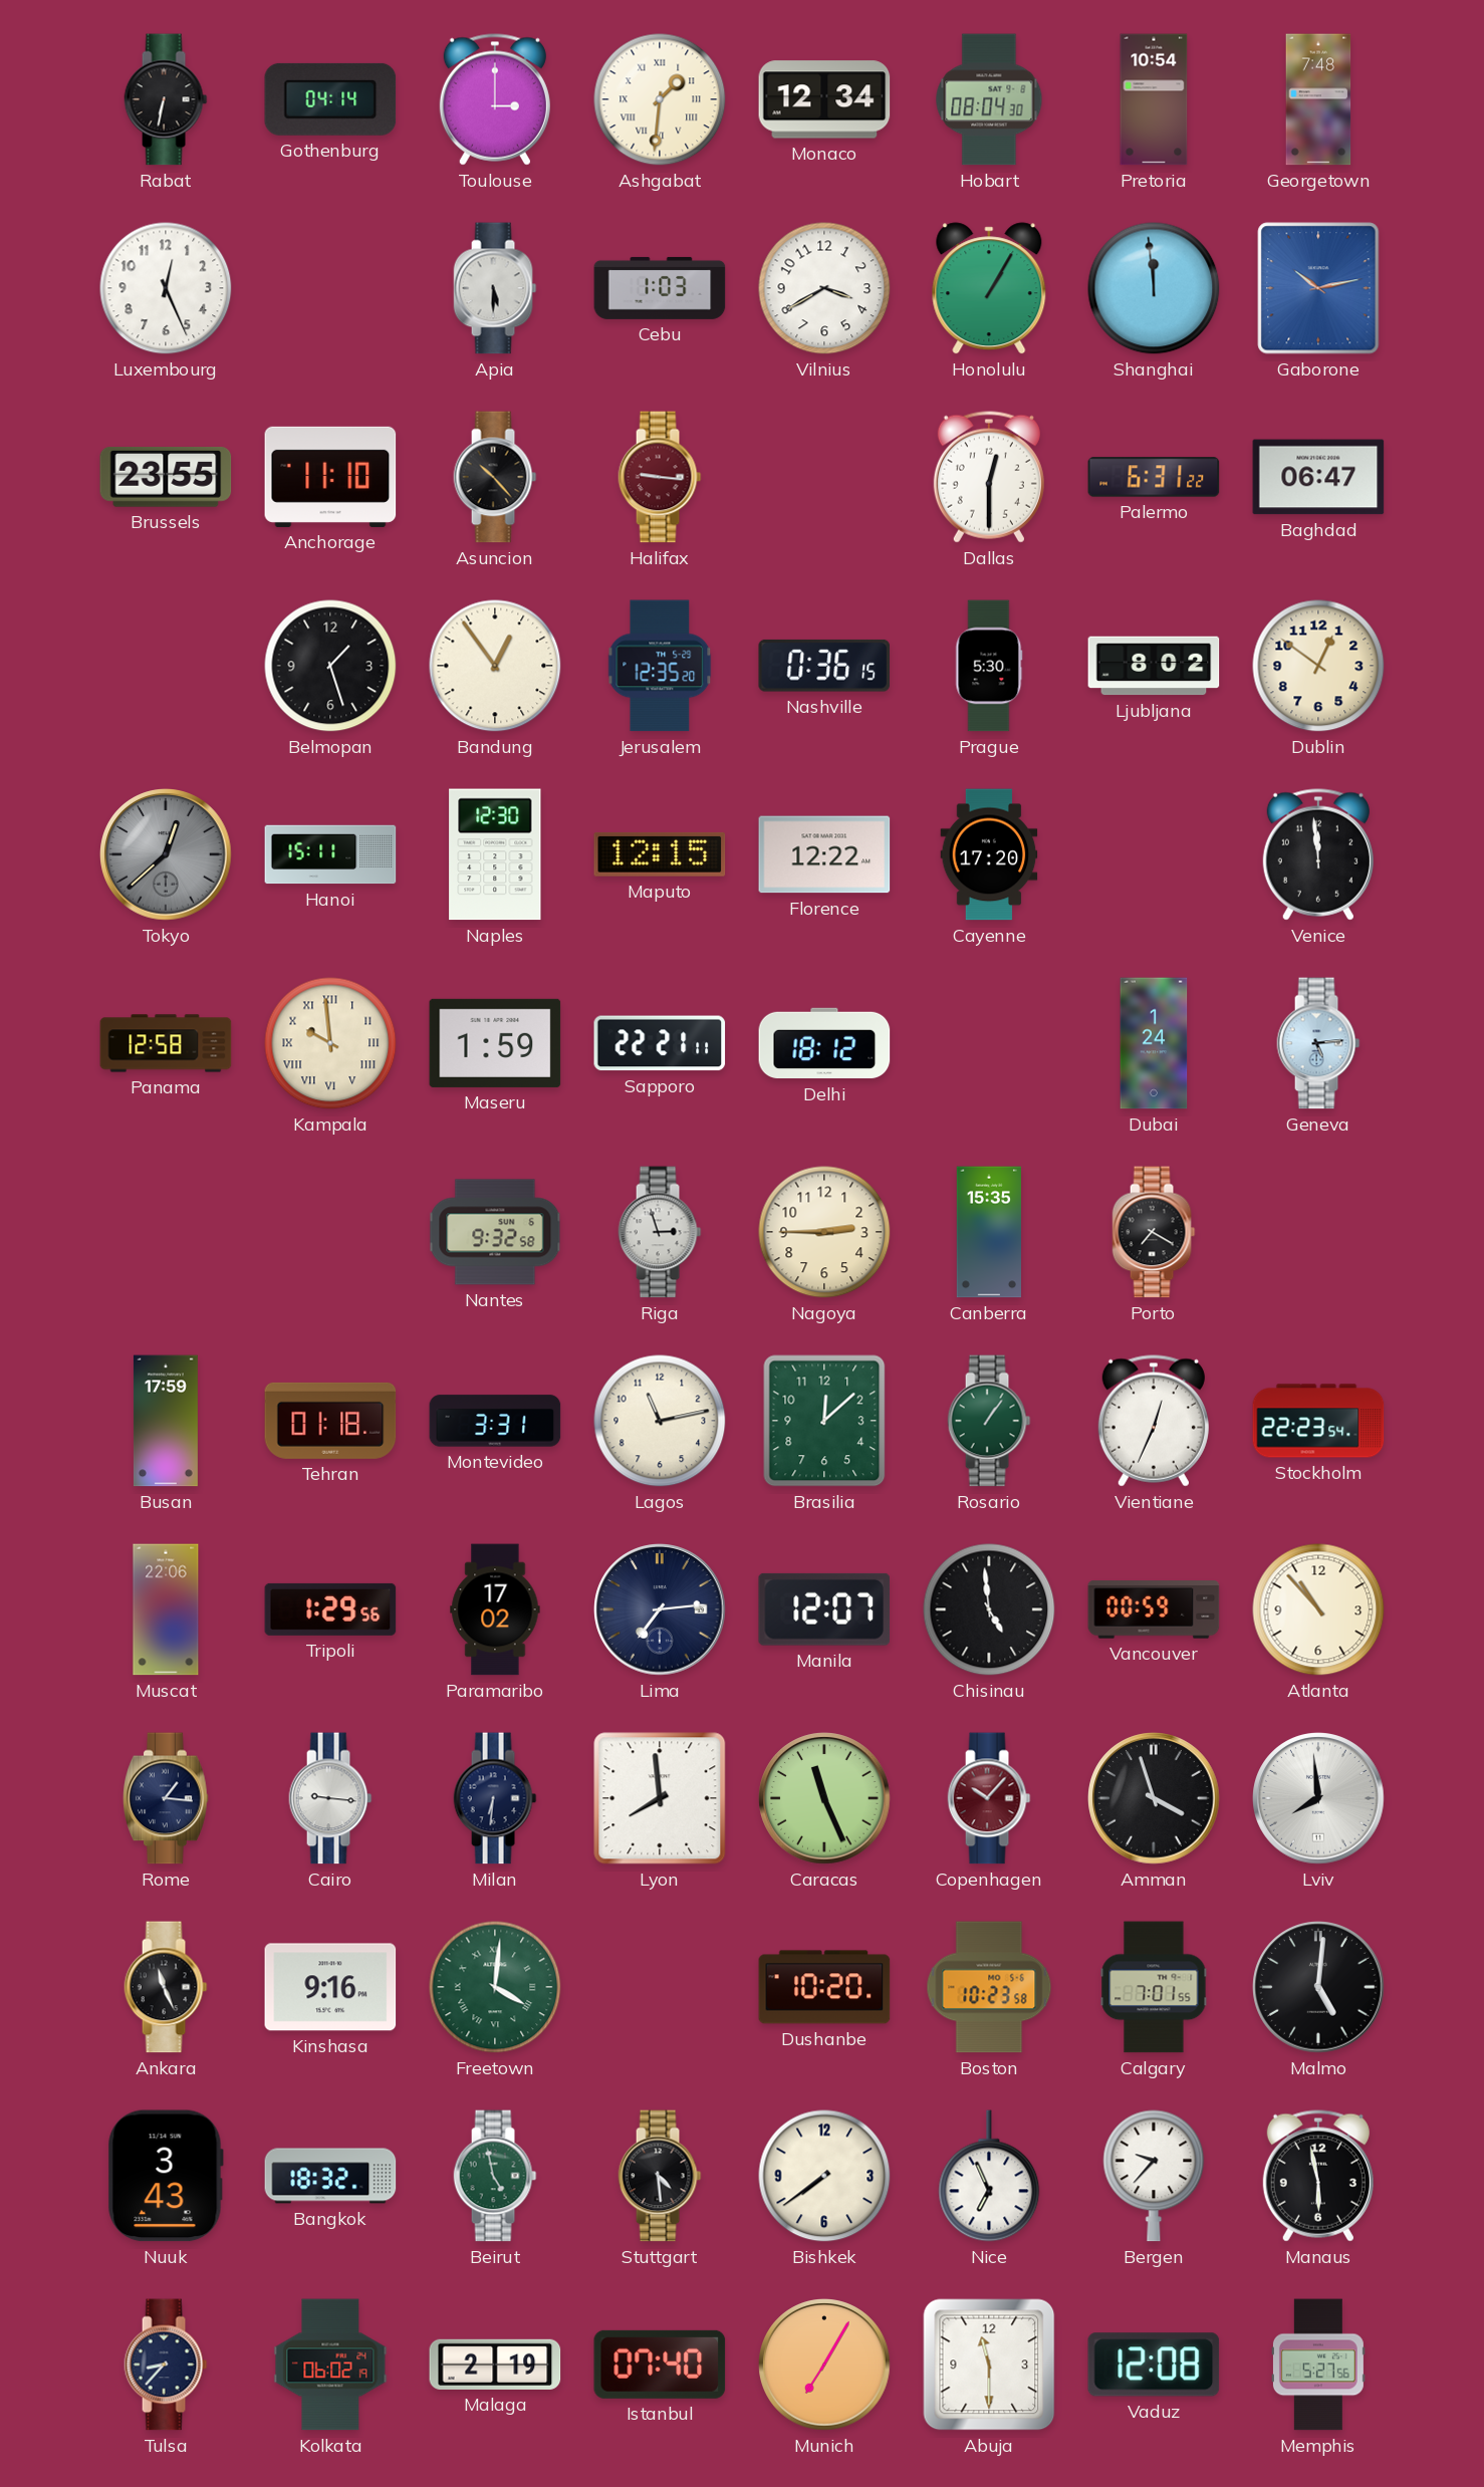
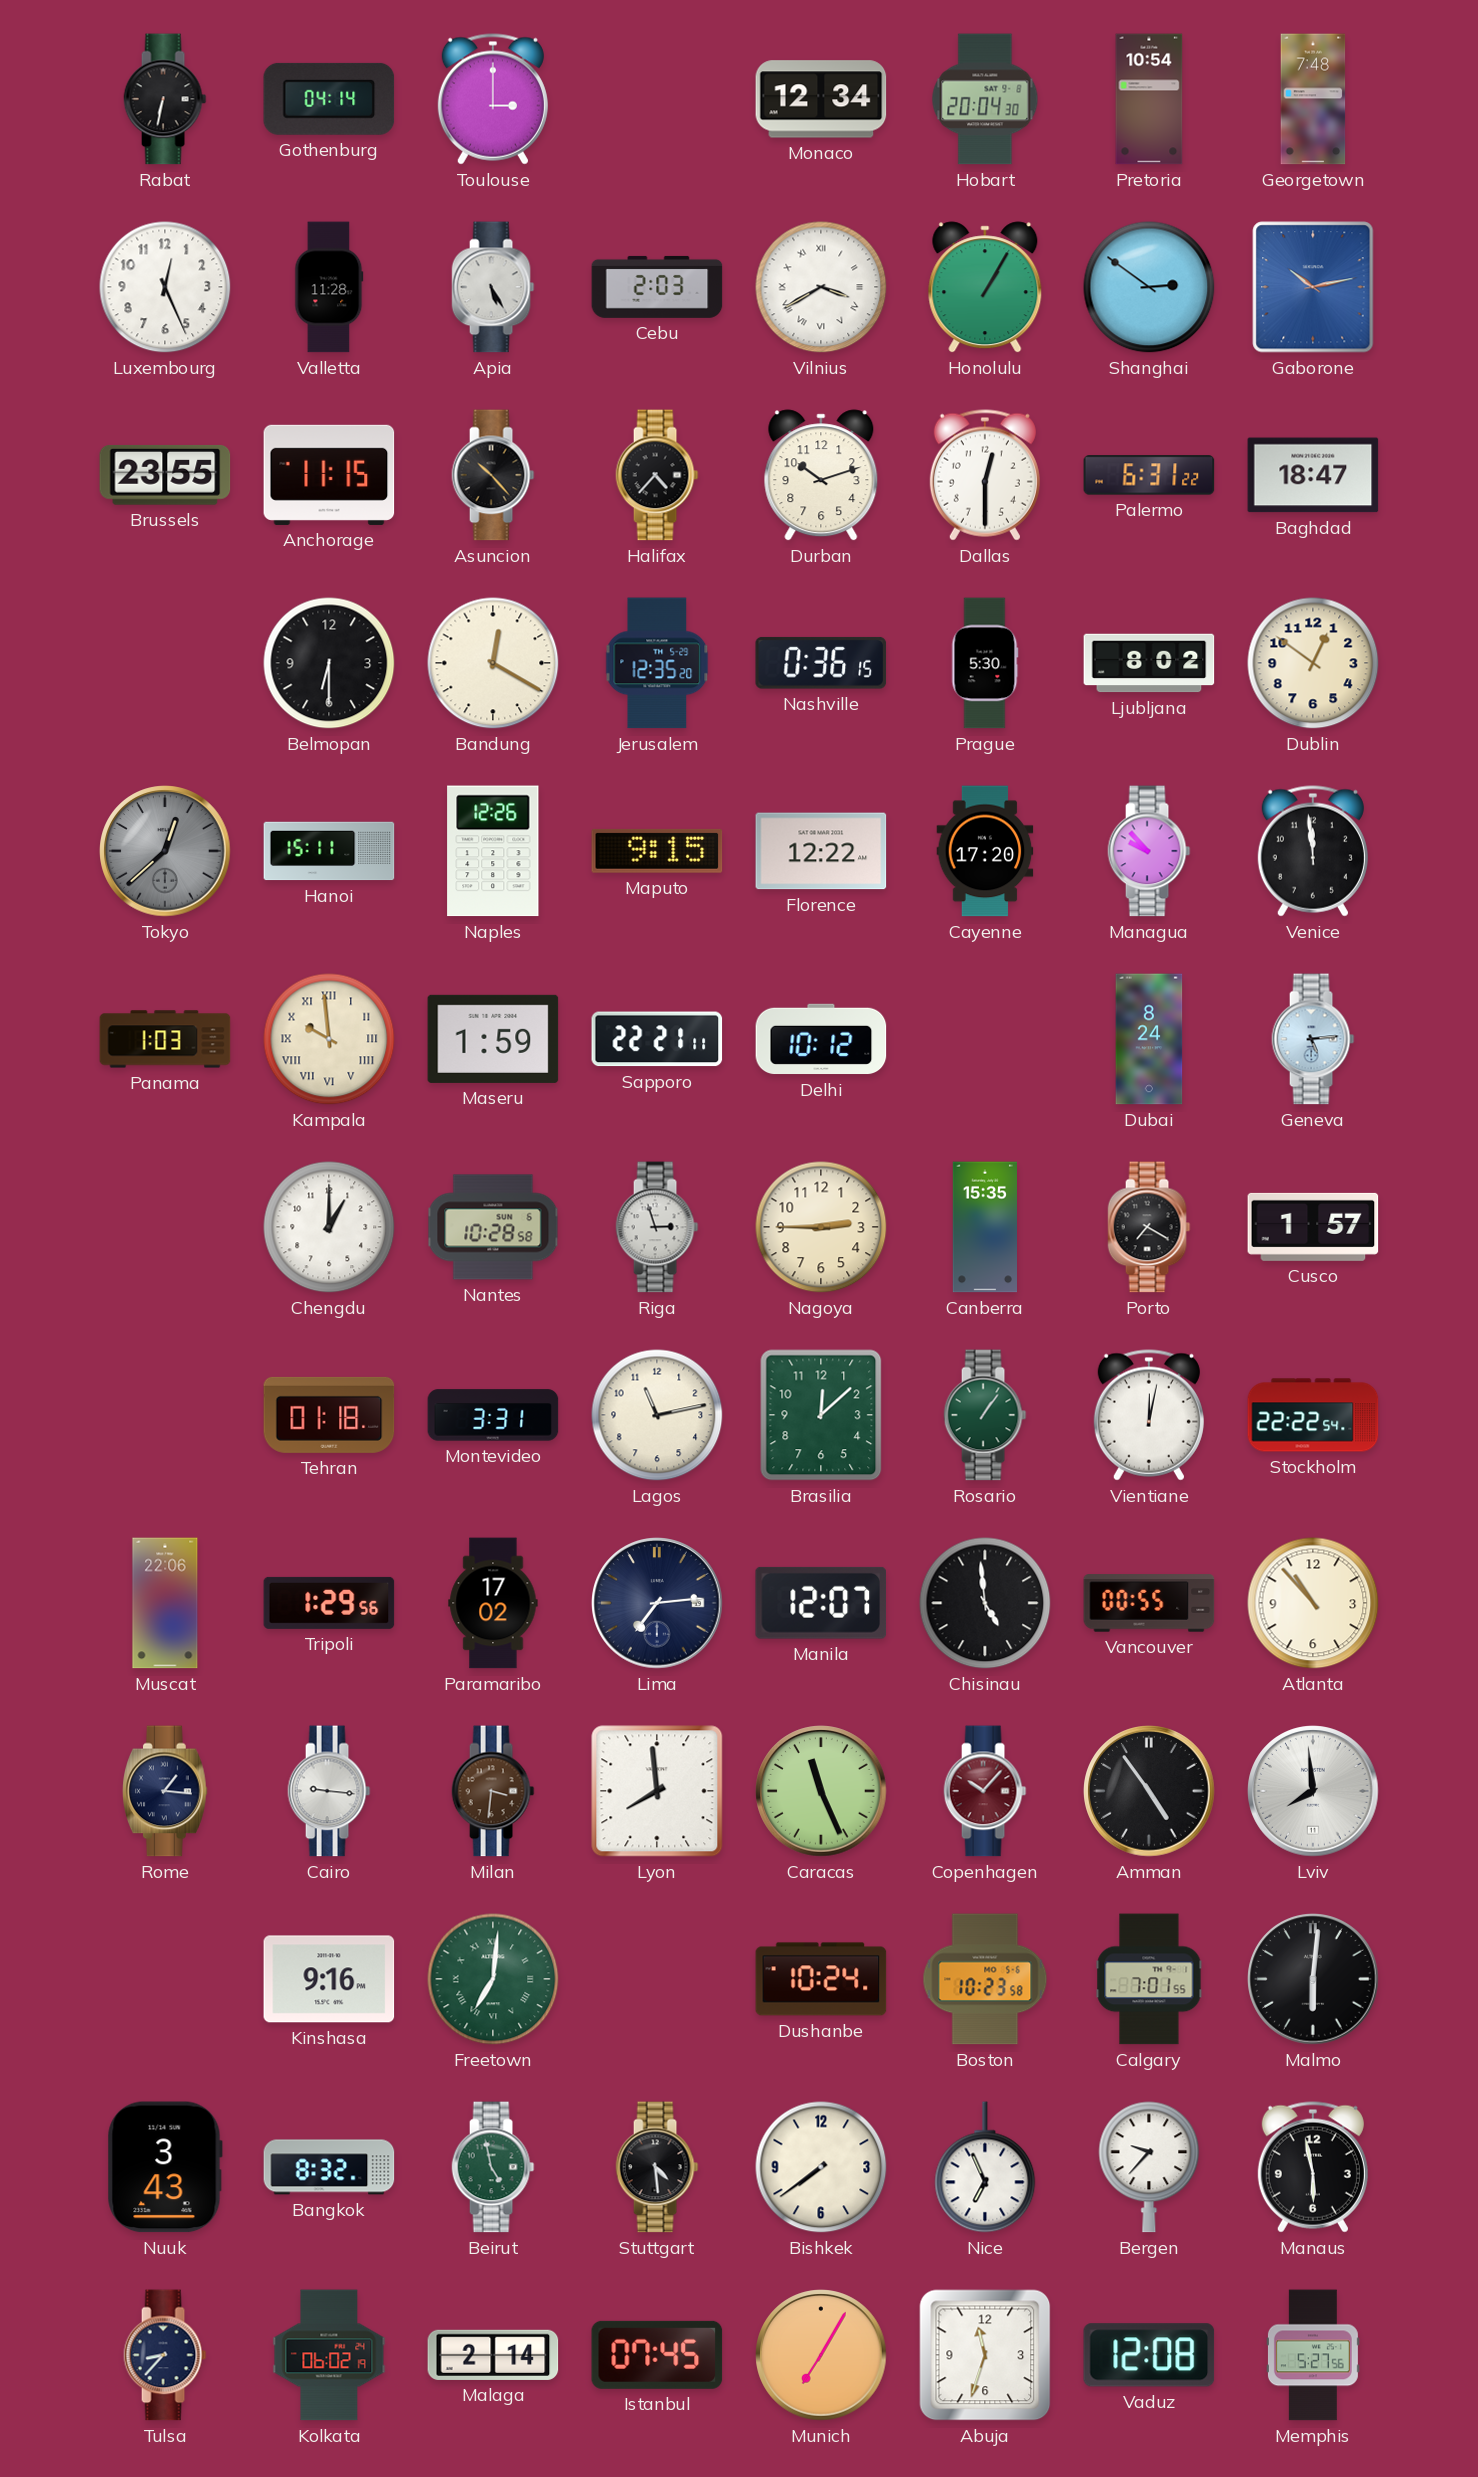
Ashgabat: 1:31 -> none
Hobart: 08:04 -> 20:04
Valletta: none -> 11:28
Apia: 5:30 -> 5:25
Cebu: 1:03 -> 2:03
Vilnius numerals: Arabic -> Roman
Shanghai: 11:59 -> 2:51
Anchorage: 11:10 -> 11:15
Halifax: 9:16 -> 4:37
Halifax dial: burgundy -> black
Durban: none -> 10:12
Baghdad: 06:47 -> 18:47
Belmopan: 1:27 -> 6:30
Bandung: 12:54 -> 12:20
Naples: 12:30 -> 12:26
Maputo: 12:15 -> 9:15
Managua: none -> 9:53
Panama: 12:58 -> 1:03
Delhi: 18:12 -> 10:12
Dubai: 1:24 -> 8:24
Chengdu: none -> 1:00
Nantes: 9:32 -> 10:28
Cusco: none -> 1:57
Busan: 17:59 -> none
Vientiane: 12:34 -> 12:02
Stockholm: 22:23 -> 22:22
Vancouver: 00:59 -> 00:55
Milan: 6:31 -> 3:31
Milan dial: navy -> brown
Amman: 3:57 -> 4:54
Ankara: 11:26 -> none
Freetown: 4:01 -> 7:01
Dushanbe: 10:20 -> 10:24
Malmo: 5:01 -> 6:01
Bangkok: 18:32 -> 8:32
Malaga: 2:19 -> 2:14
Istanbul: 07:40 -> 07:45
Abuja: 11:30 -> 11:33
